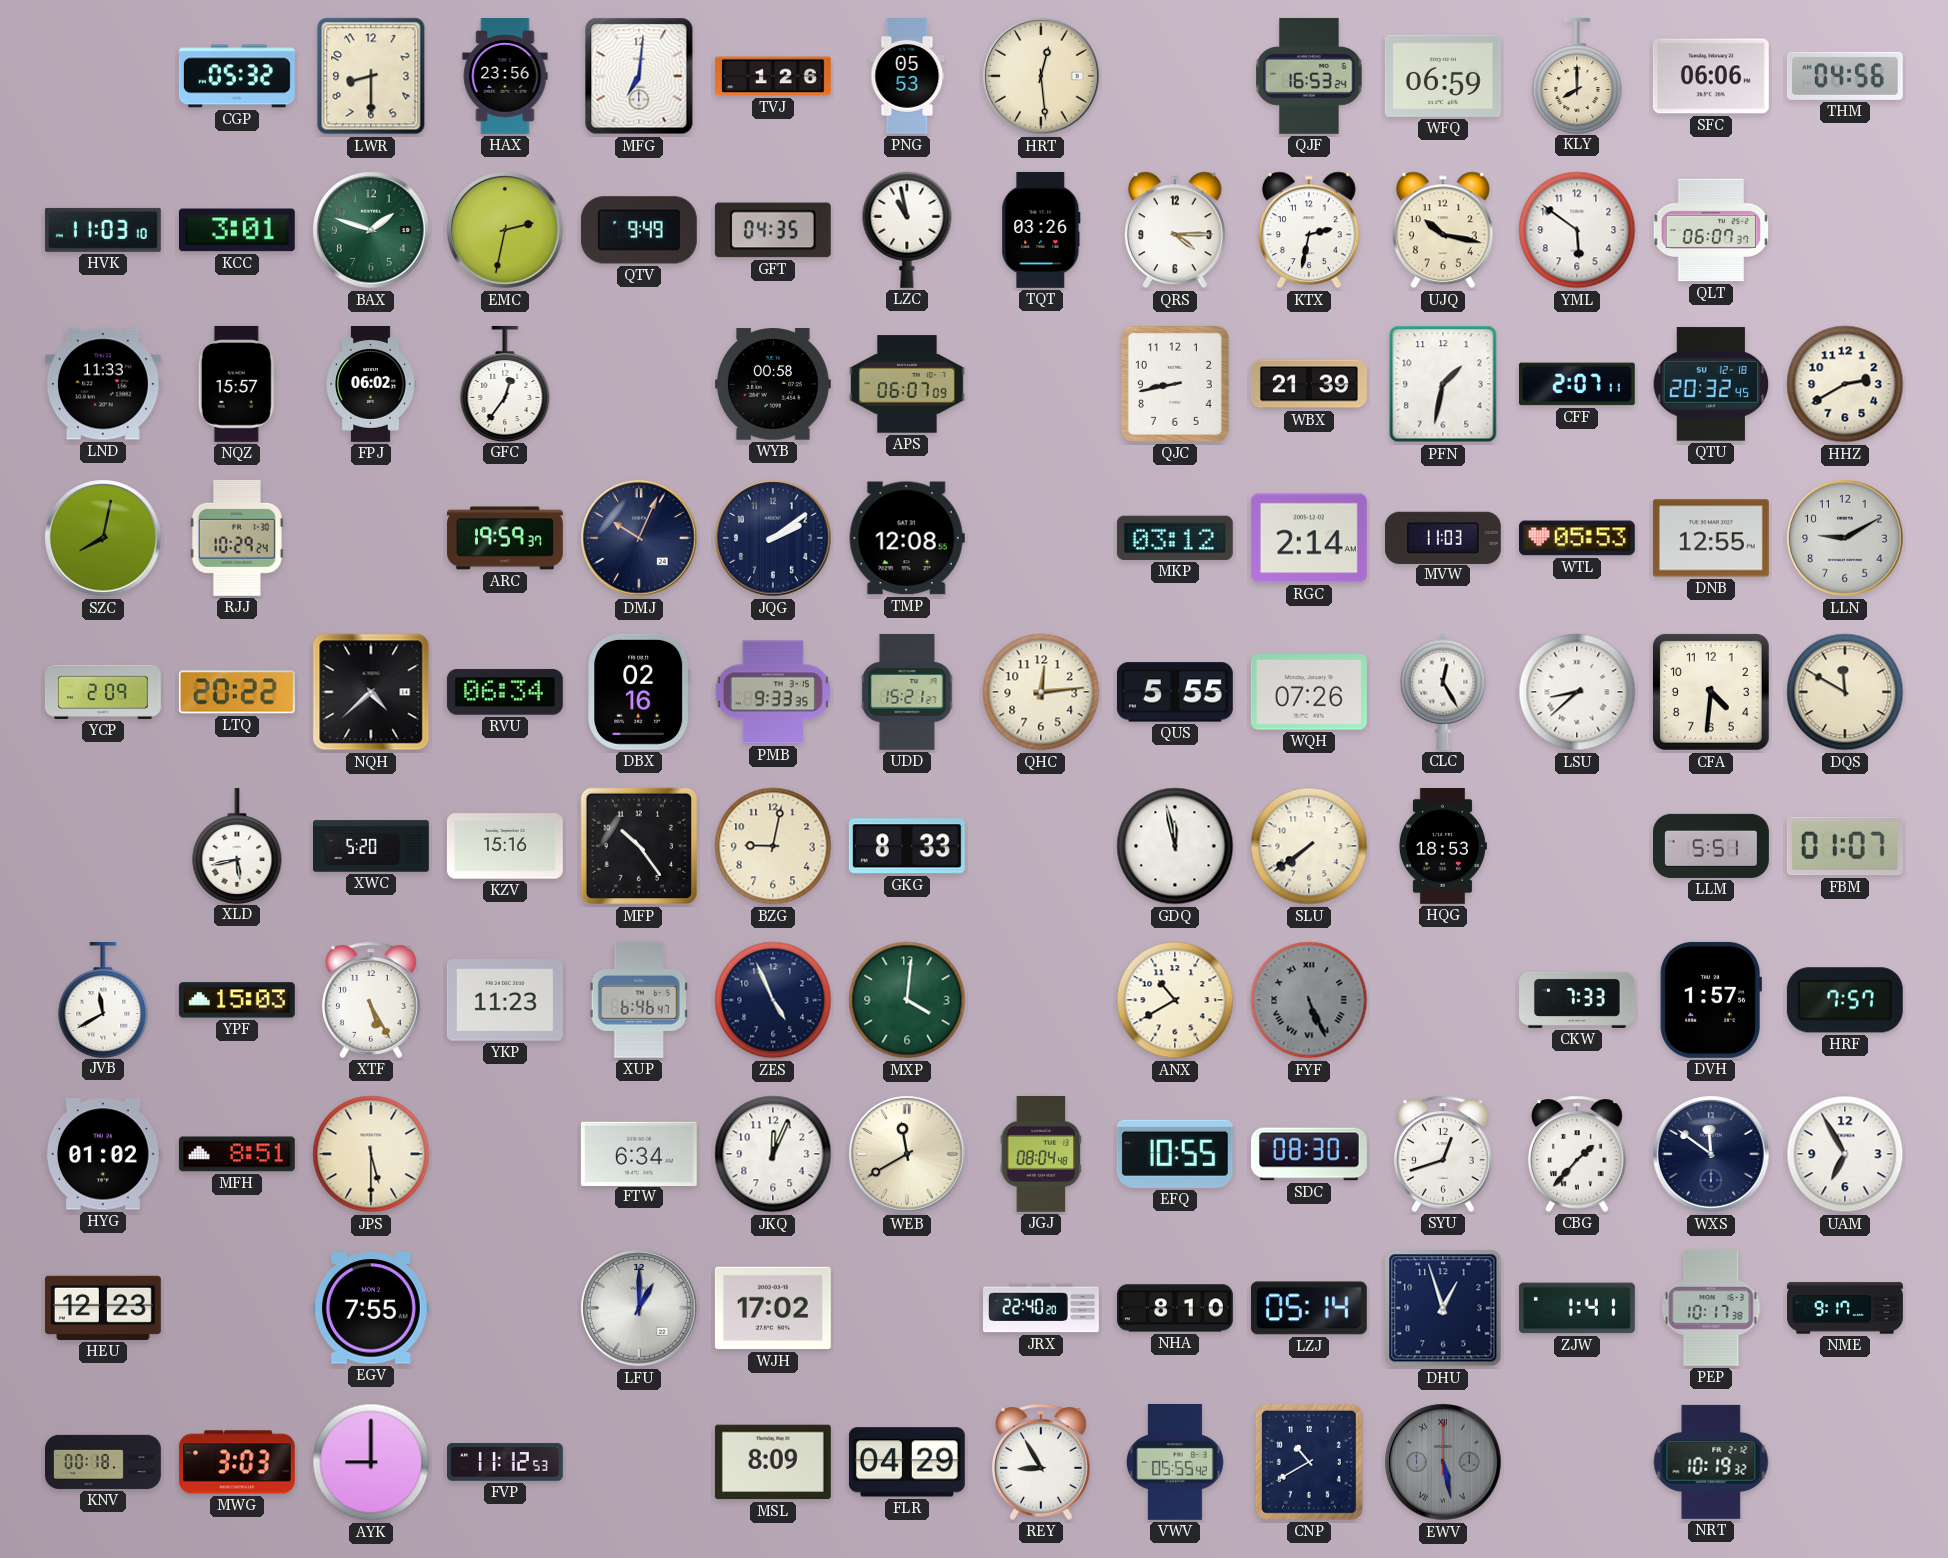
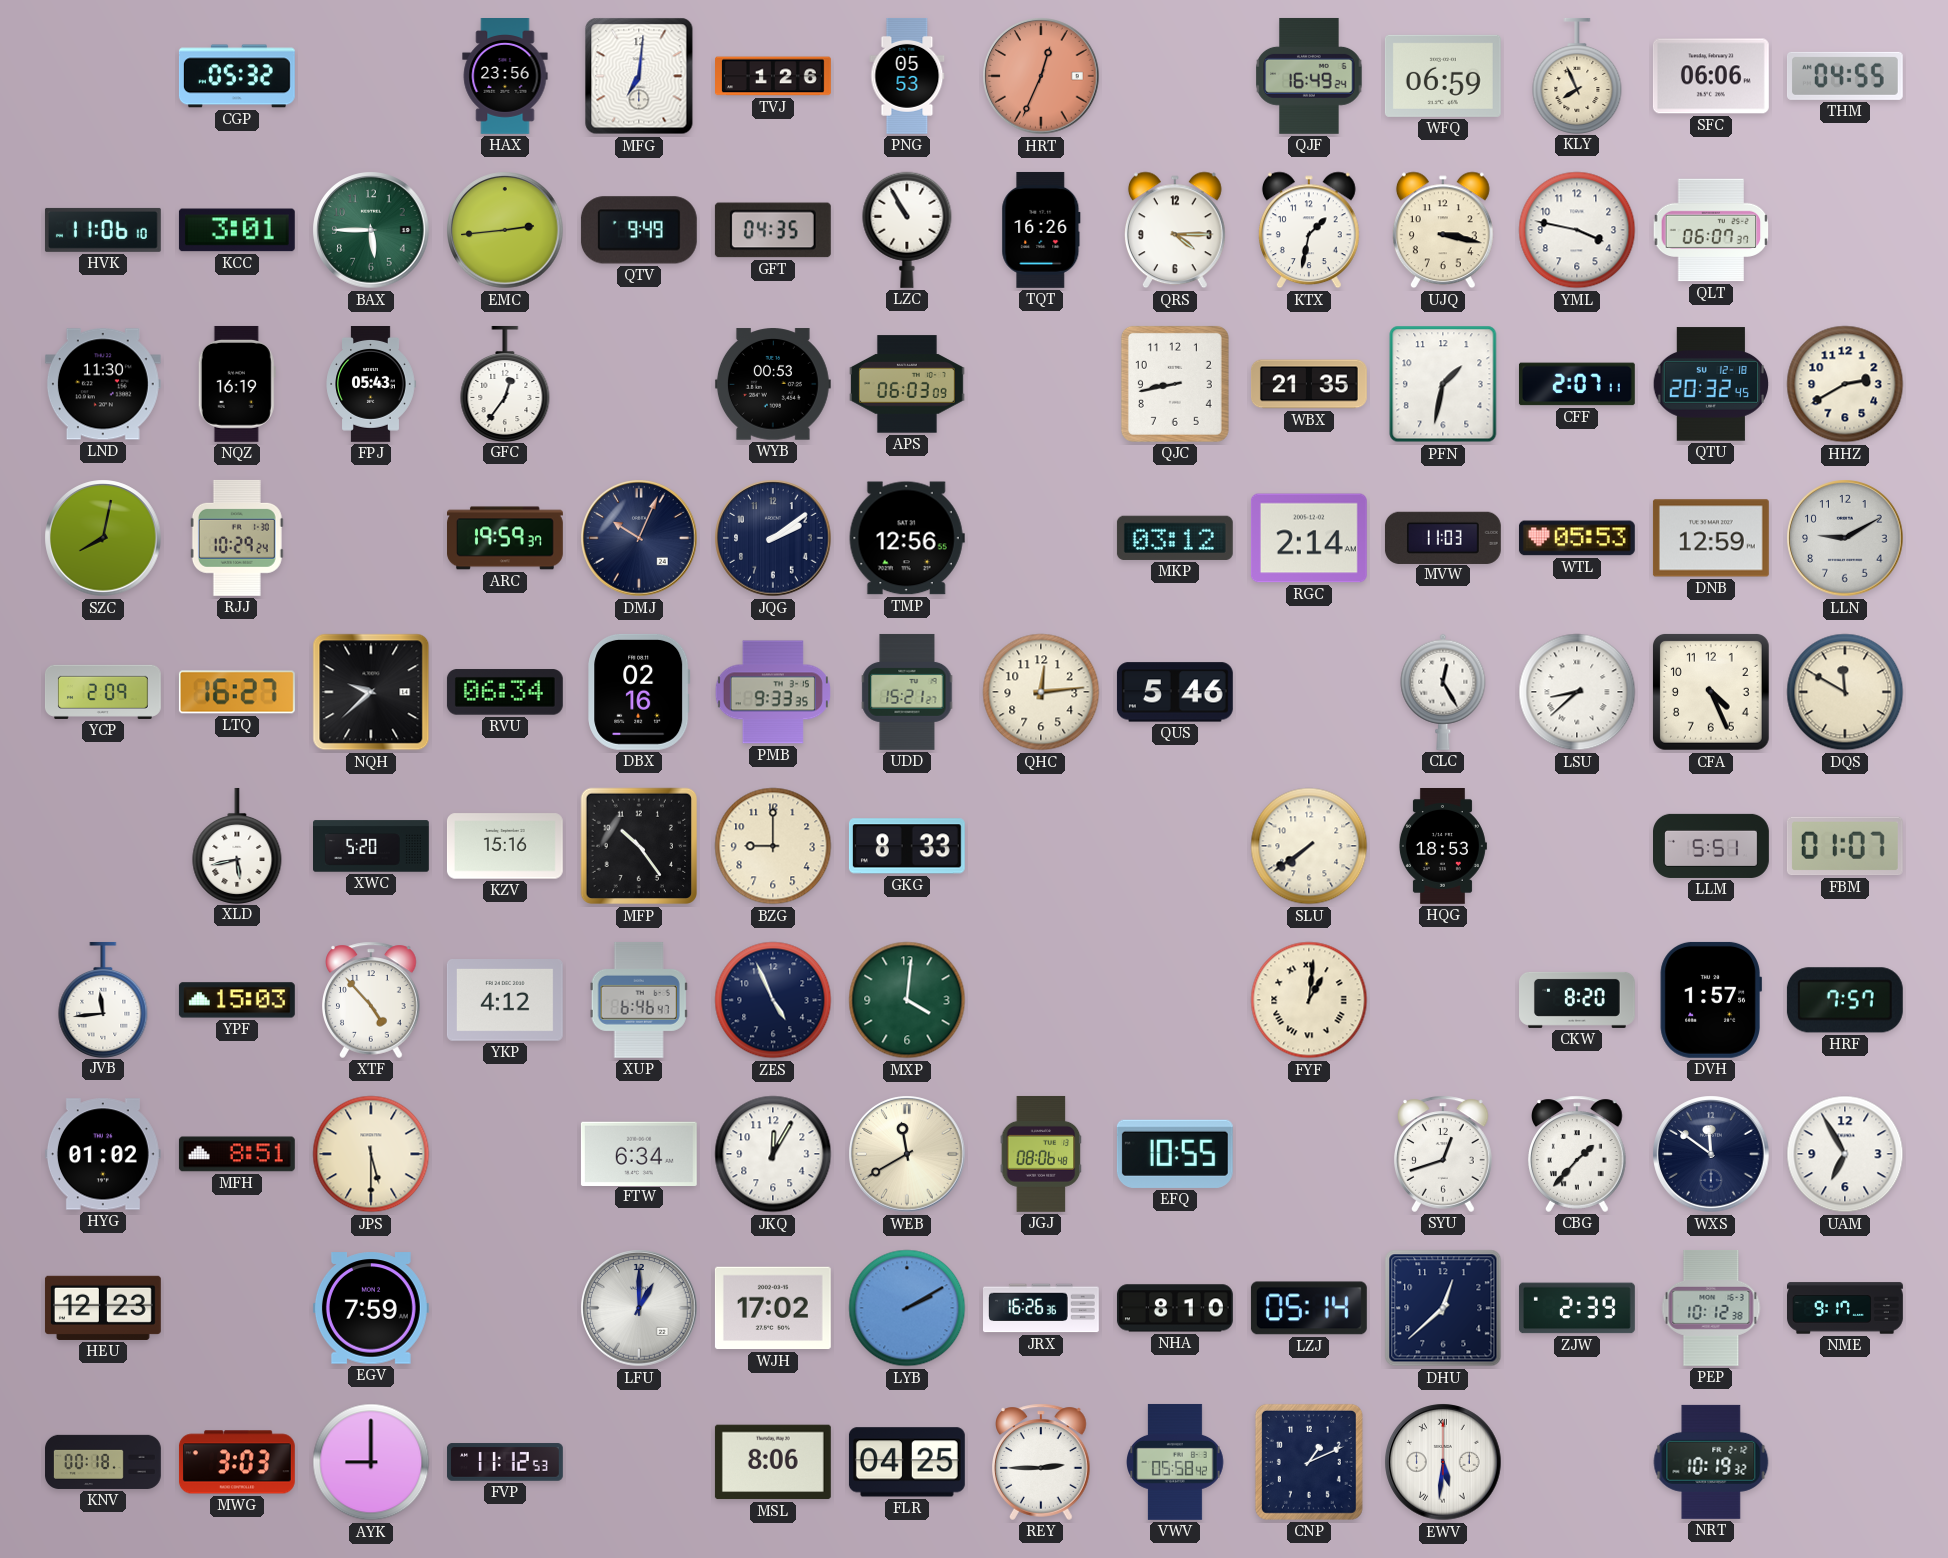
LWR: 8:30 -> none
HRT: 12:29 -> 12:34
HRT dial: cream -> salmon
QJF: 16:53 -> 16:49
KLY: 8:00 -> 7:56
THM: 04:56 -> 04:55
HVK: 11:03 -> 11:06
BAX: 1:48 -> 5:45
EMC: 2:32 -> 2:44
LZC: 10:58 -> 10:55
TQT: 03:26 -> 16:26
KTX: 2:32 -> 1:32
UJQ: 10:17 -> 3:17
YML: 5:51 -> 3:47
LND: 11:33 -> 11:30
NQZ: 15:57 -> 16:19
FPJ: 06:02 -> 05:43
WYB: 00:58 -> 00:53
APS: 06:07 -> 06:03
WBX: 21:39 -> 21:35
TMP: 12:08 -> 12:56
DNB: 12:55 -> 12:59
LTQ: 20:22 -> 16:27
NQH: 4:38 -> 9:38
QUS: 5:55 -> 5:46
WQH: 07:26 -> none
CFA: 4:31 -> 4:26
BZG: 9:02 -> 9:00
GDQ: 11:58 -> none
JVB: 11:40 -> 11:44
XTF: 5:25 -> 4:53
YKP: 11:23 -> 4:12
ANX: 10:40 -> none
FYF: 5:26 -> 1:01
FYF dial: grey -> cream
CKW: 7:33 -> 8:20
JKQ: 12:04 -> 12:05
JGJ: 08:04 -> 08:06
SDC: 08:30 -> none
EGV: 7:55 -> 7:59
LYB: none -> 2:10
JRX: 22:40 -> 16:26
DHU: 12:57 -> 12:38
ZJW: 1:41 -> 2:39
PEP: 10:17 -> 10:12
MSL: 8:09 -> 8:06
FLR: 04:29 -> 04:25
REY: 8:55 -> 2:45
VWV: 05:55 -> 05:58
CNP: 10:40 -> 1:11
EWV: 5:28 -> 5:31
EWV dial: grey -> white
